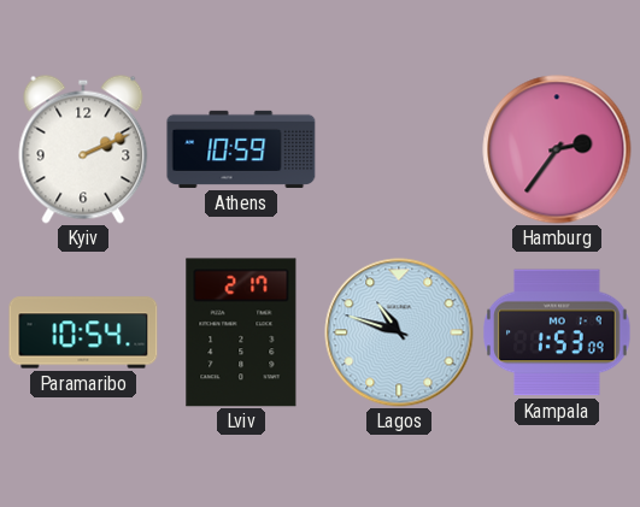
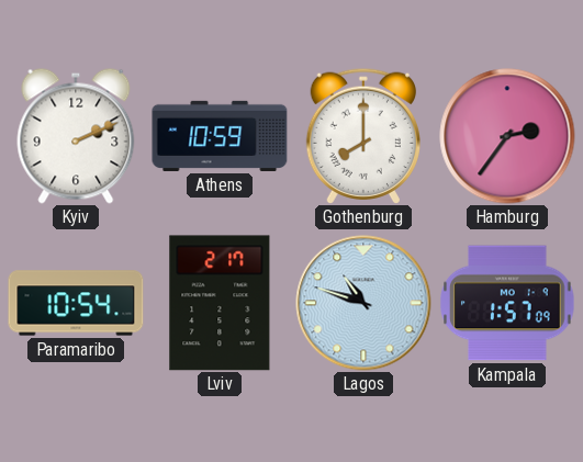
Gothenburg: none -> 8:00
Kampala: 1:53 -> 1:57
